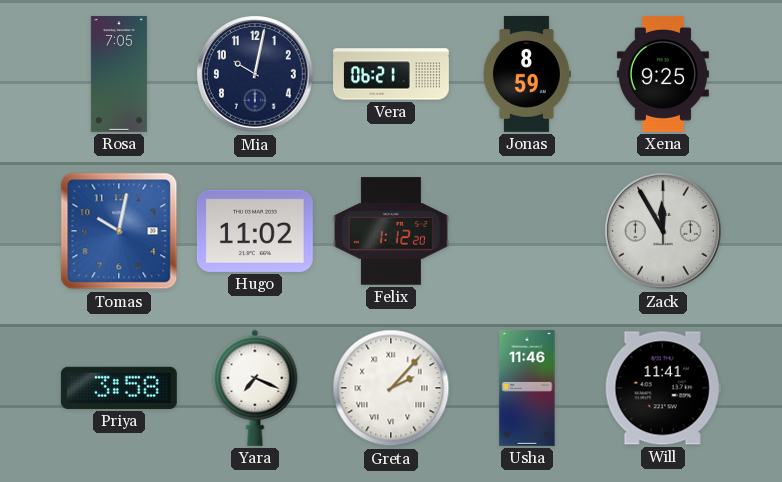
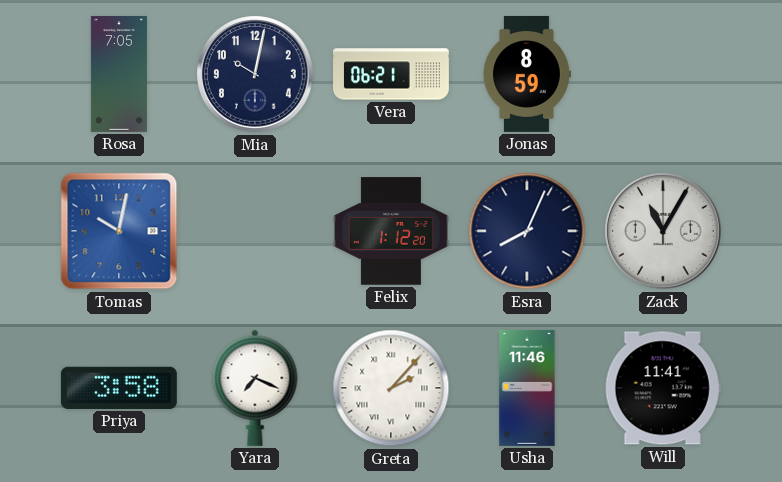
Xena: 9:25 -> none
Hugo: 11:02 -> none
Esra: none -> 8:04
Zack: 11:55 -> 11:05
